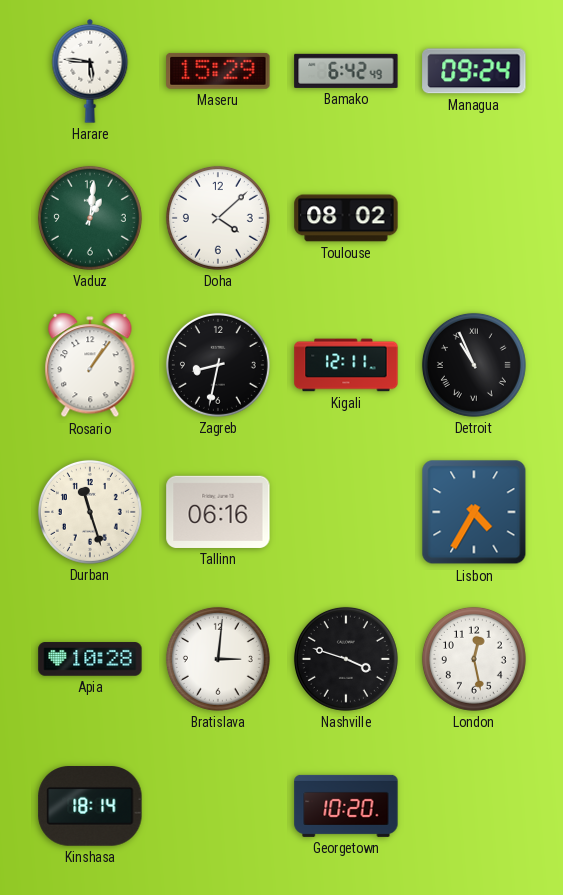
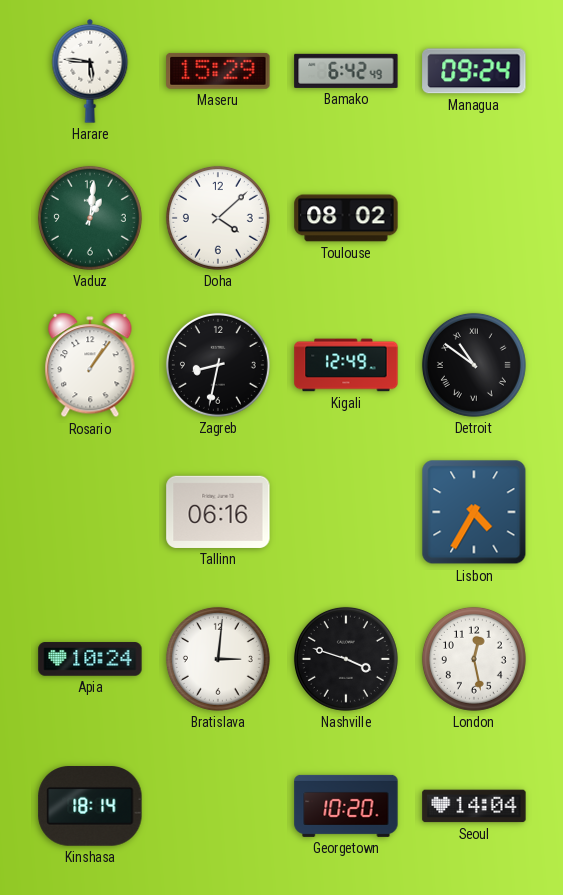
Kigali: 12:11 -> 12:49
Detroit: 10:56 -> 10:51
Durban: 11:27 -> none
Apia: 10:28 -> 10:24
Seoul: none -> 14:04
